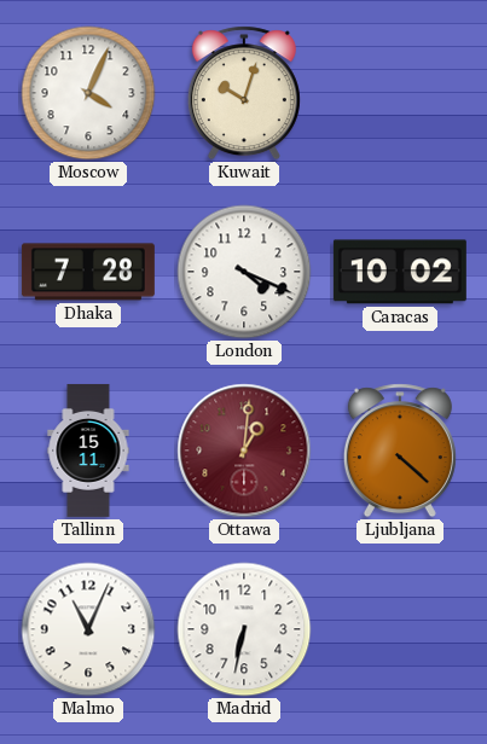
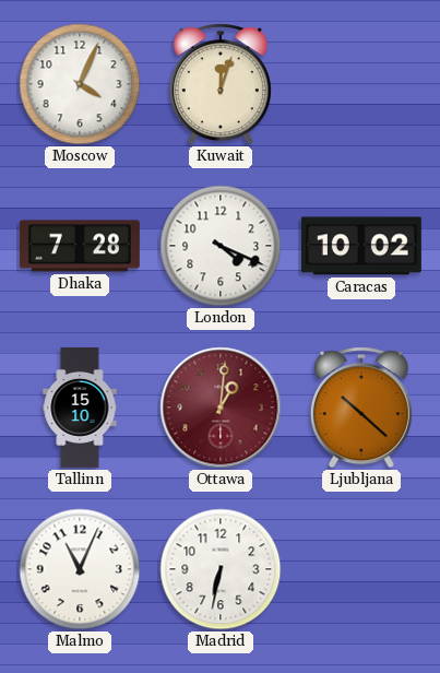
Kuwait: 10:03 -> 12:03
Tallinn: 15:11 -> 15:10
Ljubljana: 4:22 -> 10:22
